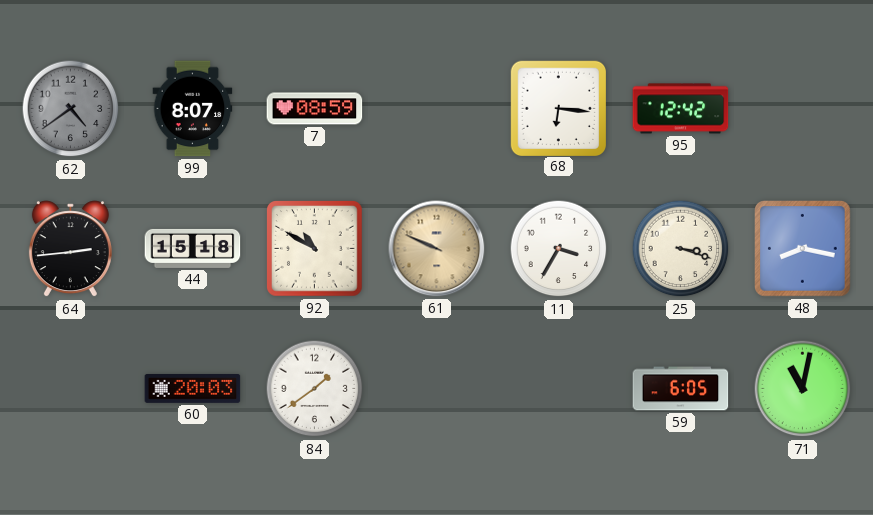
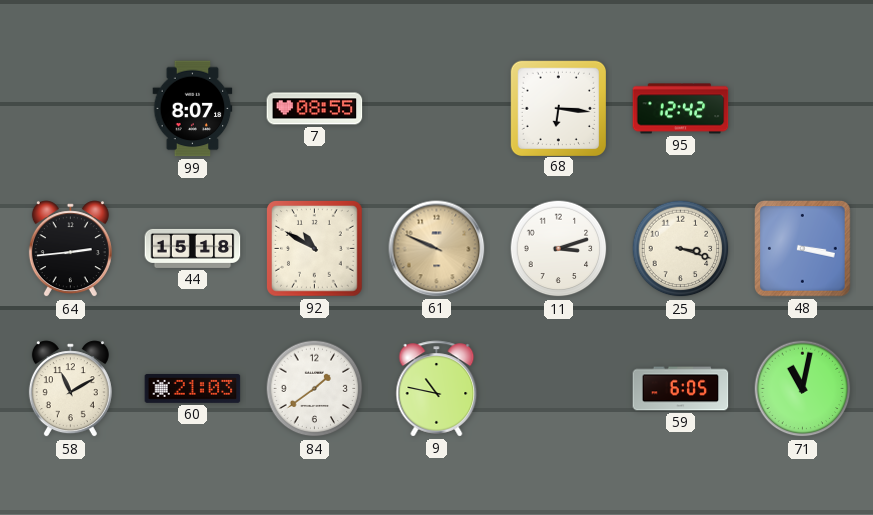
62: 4:39 -> none
7: 08:59 -> 08:55
11: 3:35 -> 3:12
48: 8:17 -> 3:17
58: none -> 11:10
60: 20:03 -> 21:03
9: none -> 10:47
